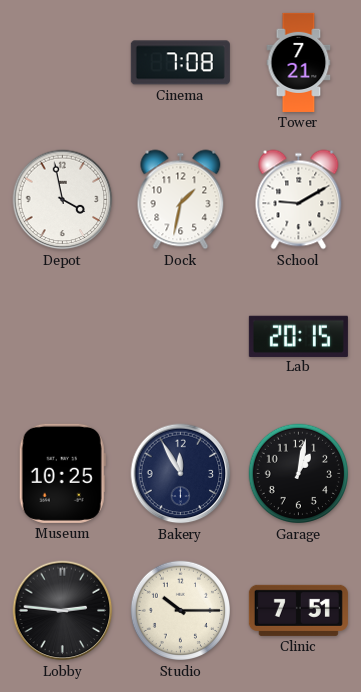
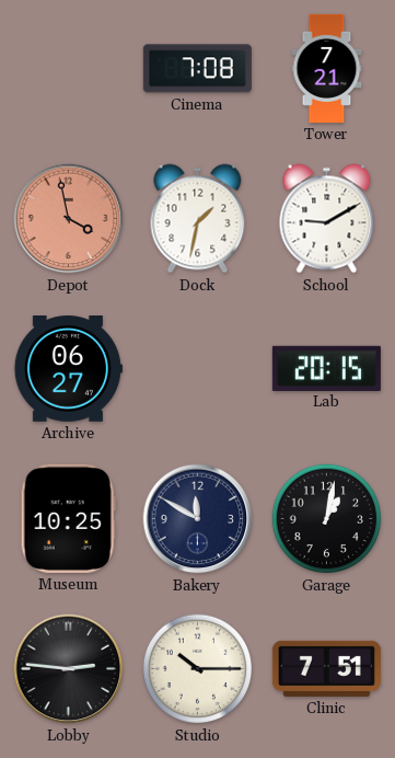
Depot dial: white -> salmon
Archive: none -> 06:27
Bakery: 11:55 -> 11:50
